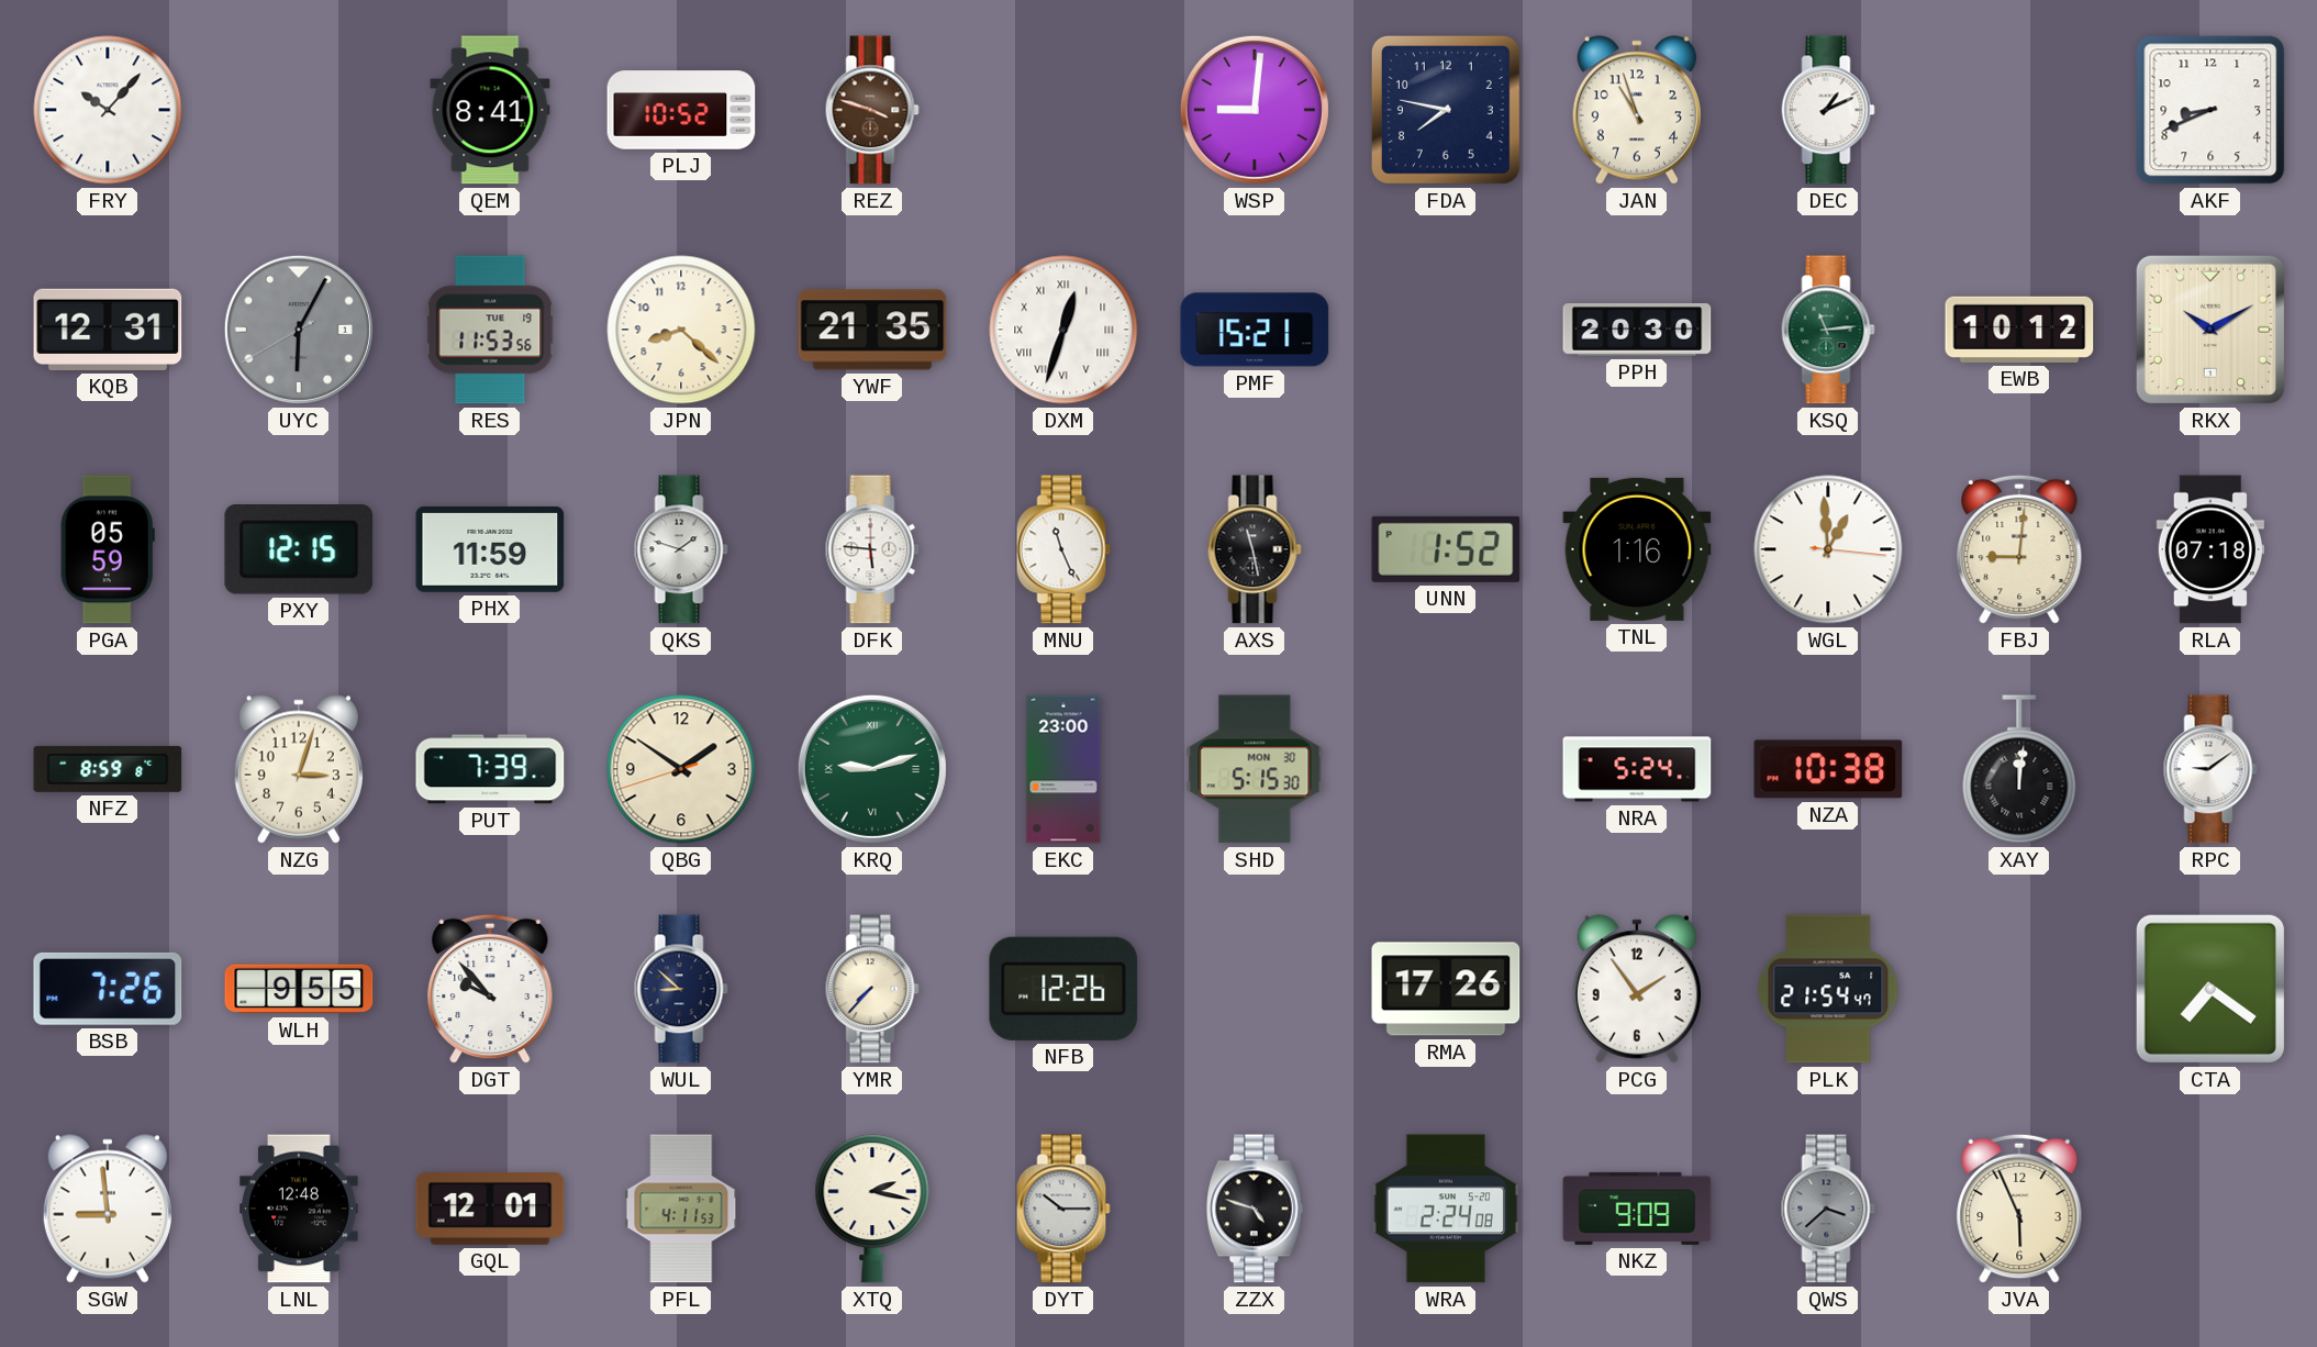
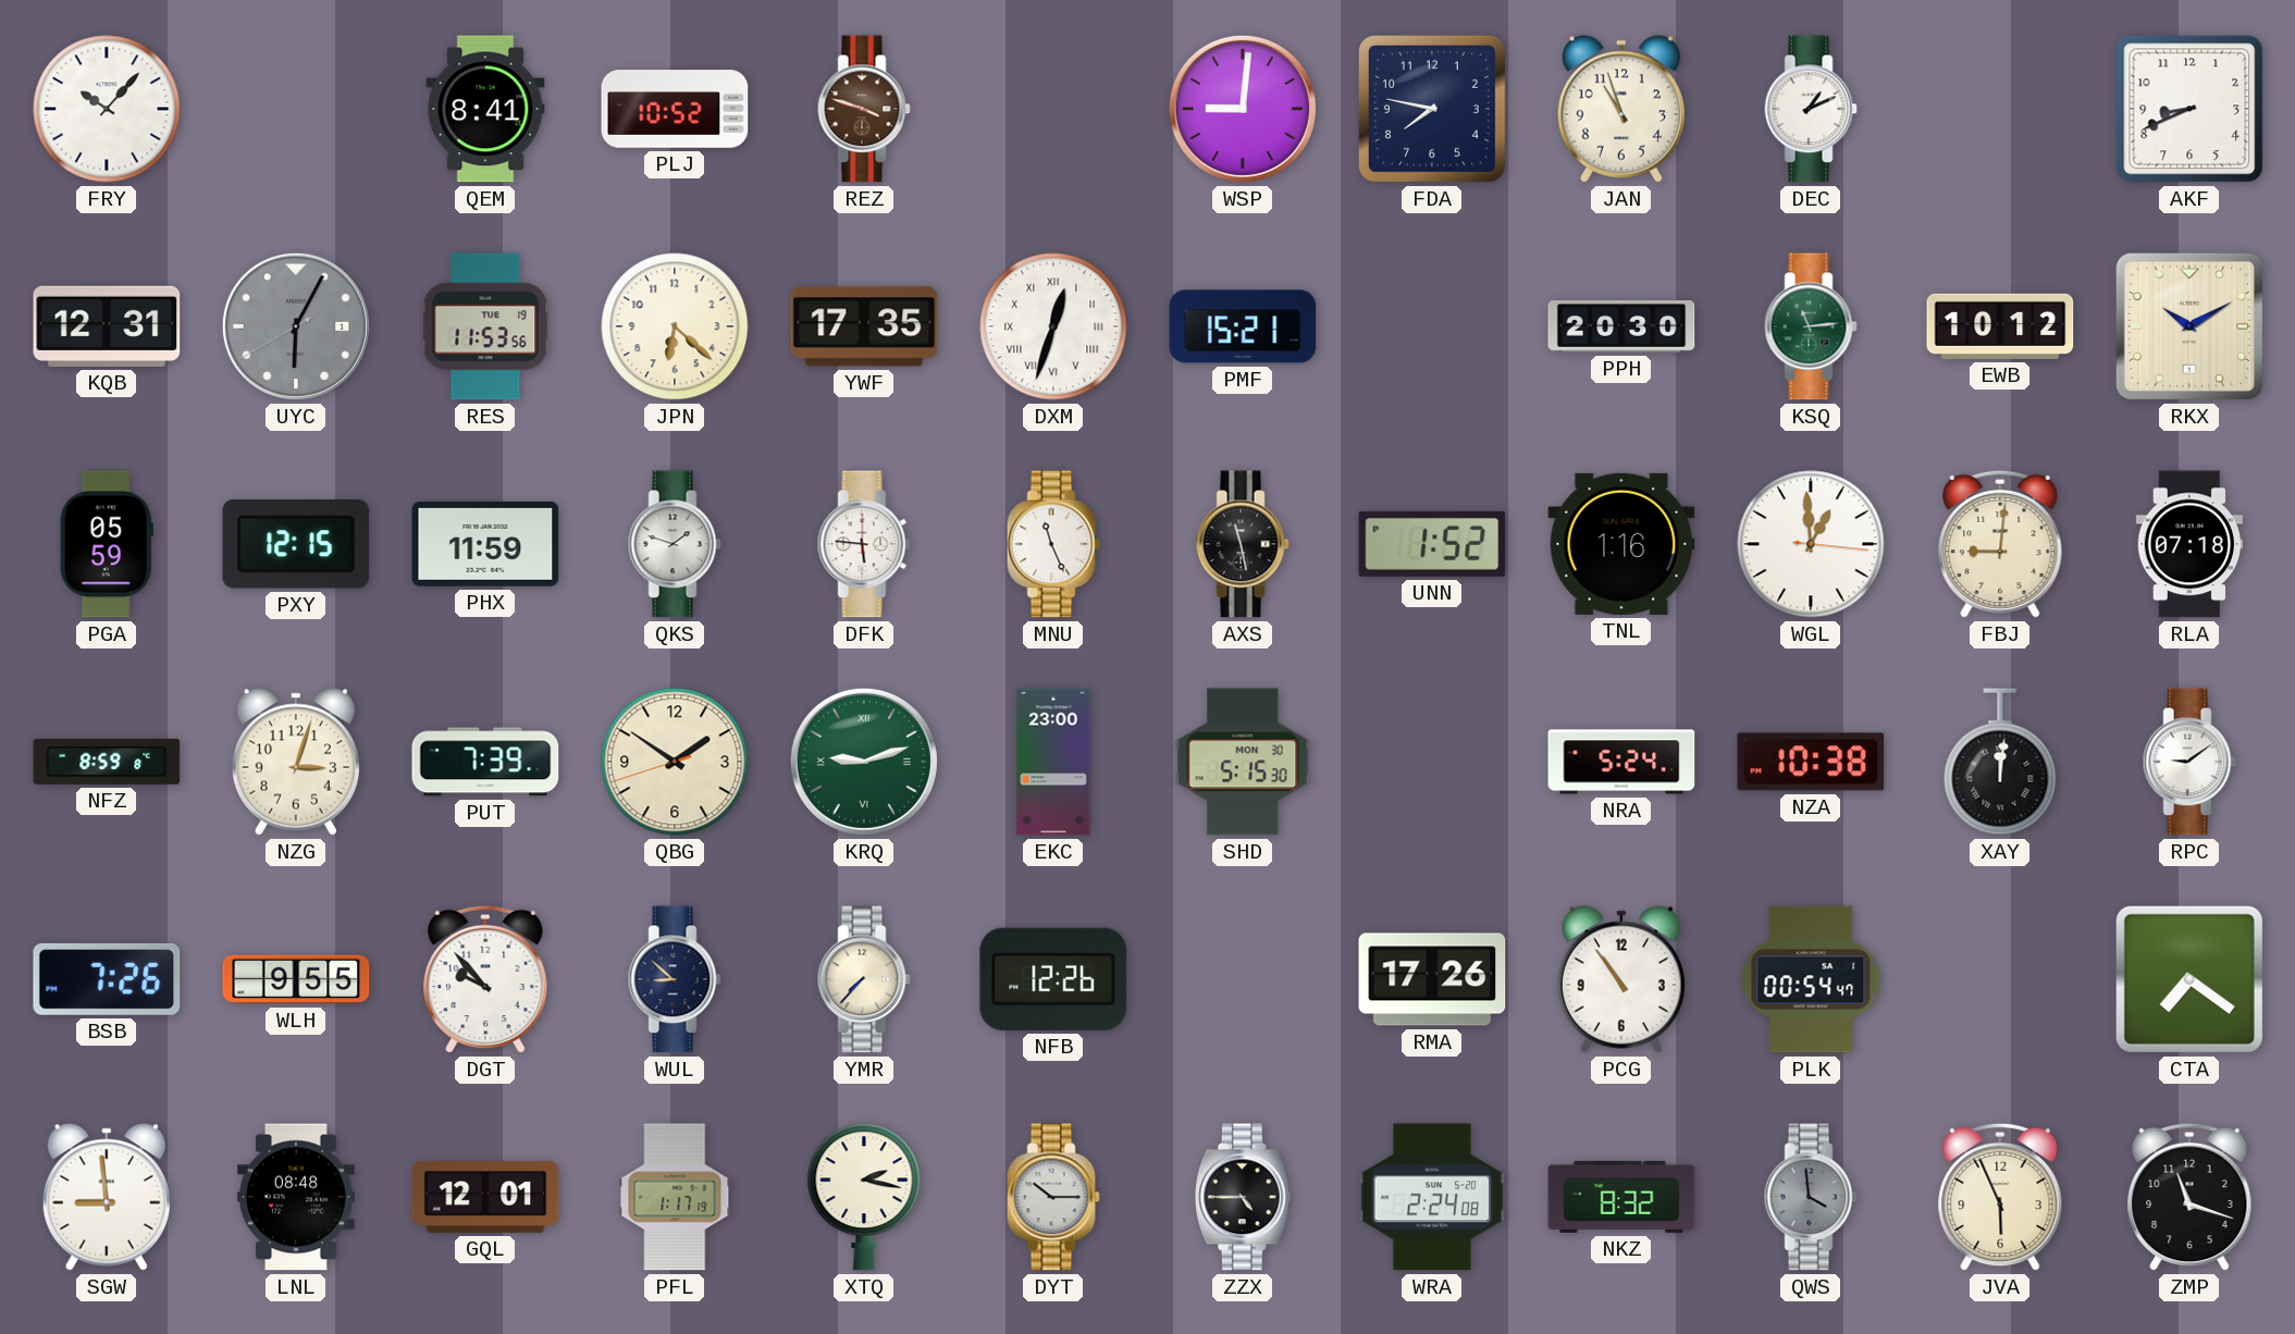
JPN: 8:22 -> 6:22
YWF: 21:35 -> 17:35
PCG: 1:54 -> 10:54
PLK: 21:54 -> 00:54
LNL: 12:48 -> 08:48
PFL: 4:11 -> 1:17
ZZX: 4:48 -> 4:45
NKZ: 9:09 -> 8:32
QWS: 3:38 -> 3:59
ZMP: none -> 11:18
